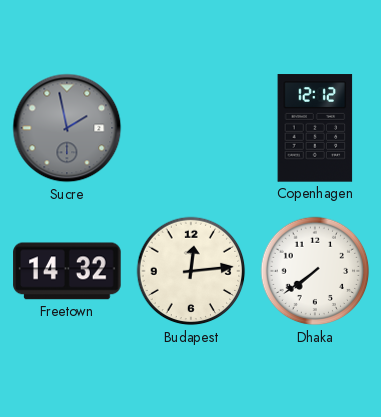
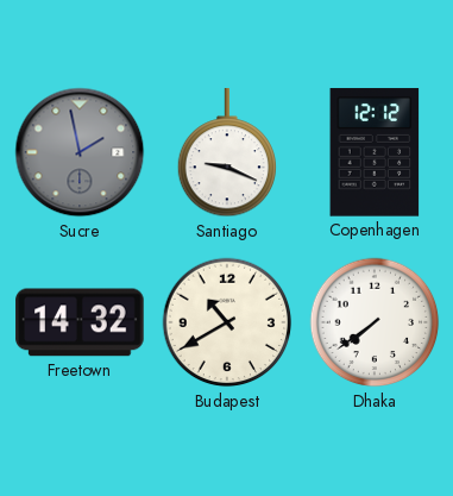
Santiago: none -> 9:19
Budapest: 12:14 -> 10:40
